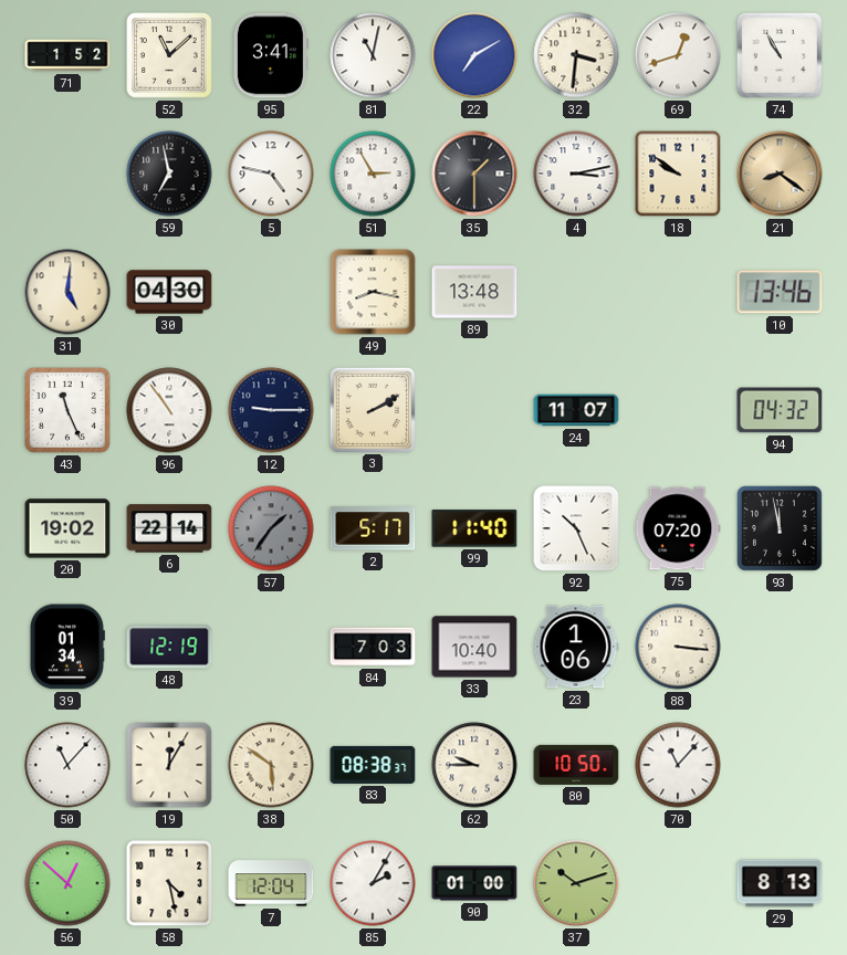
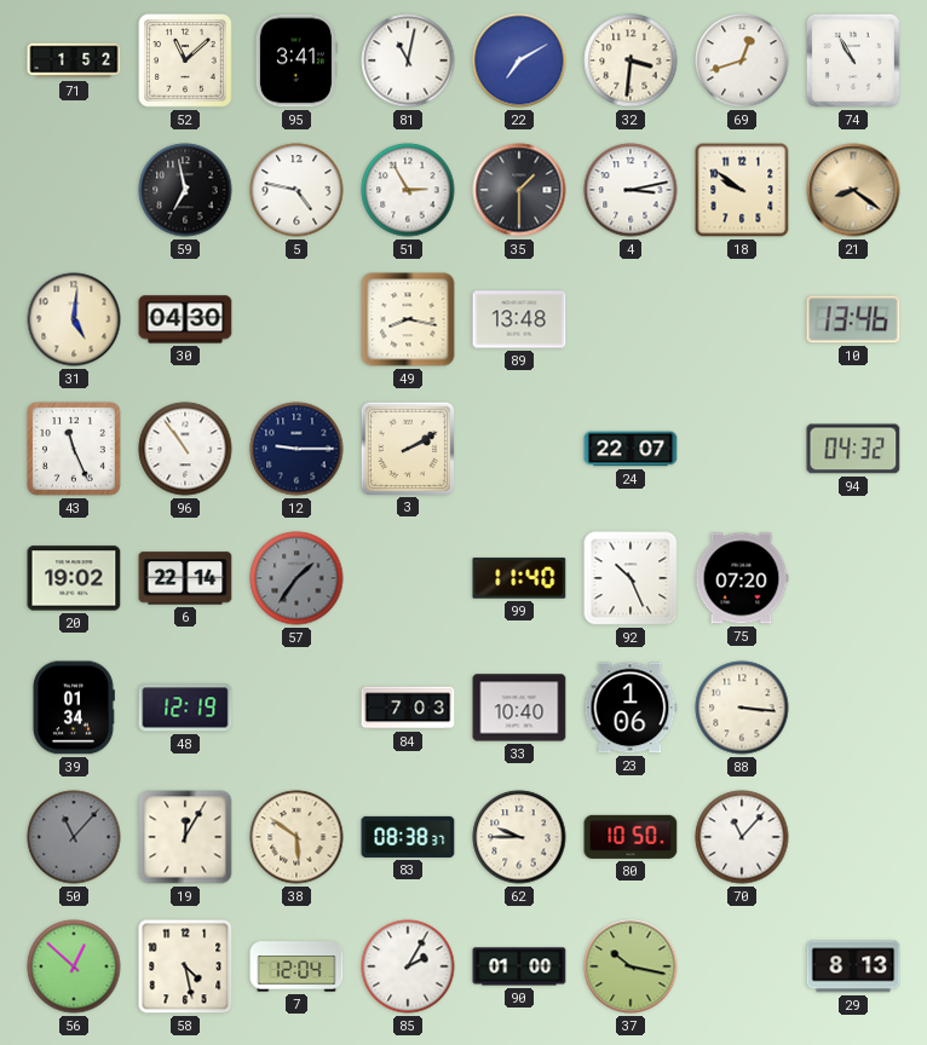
24: 11:07 -> 22:07
2: 5:17 -> none
93: 11:58 -> none
50 dial: white -> grey
37: 10:12 -> 10:17
